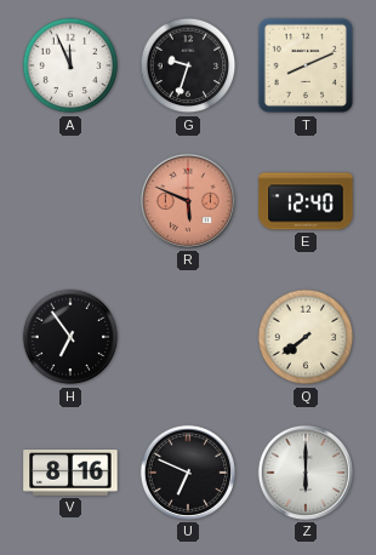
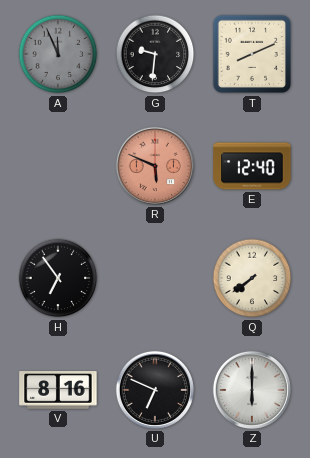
A dial: white -> grey
G: 9:33 -> 9:31
